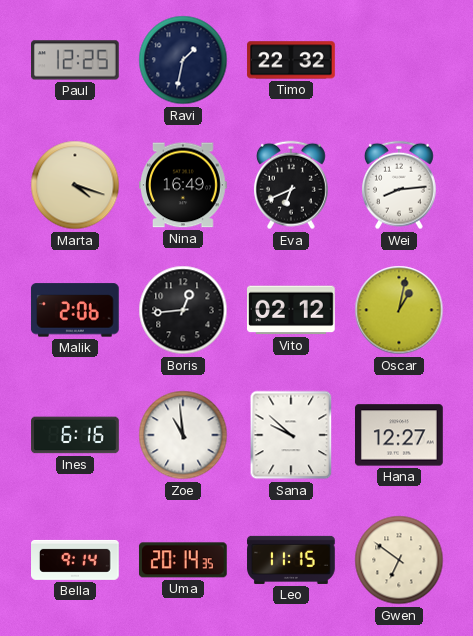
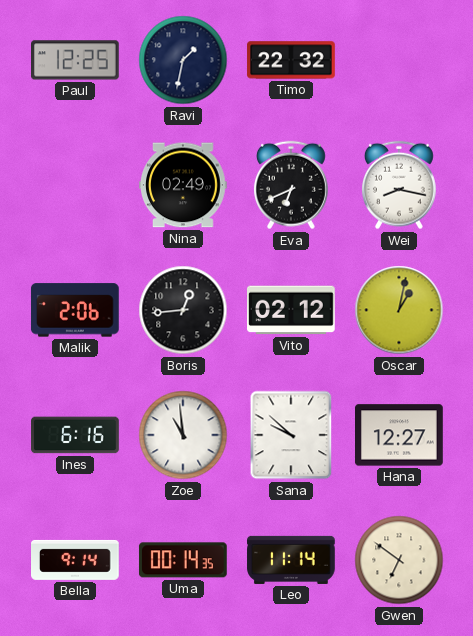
Marta: 4:18 -> none
Nina: 16:49 -> 02:49
Wei: 8:14 -> 8:17
Uma: 20:14 -> 00:14
Leo: 11:15 -> 11:14
